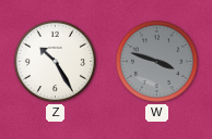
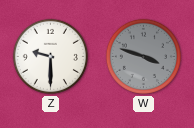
Z: 10:25 -> 9:30
